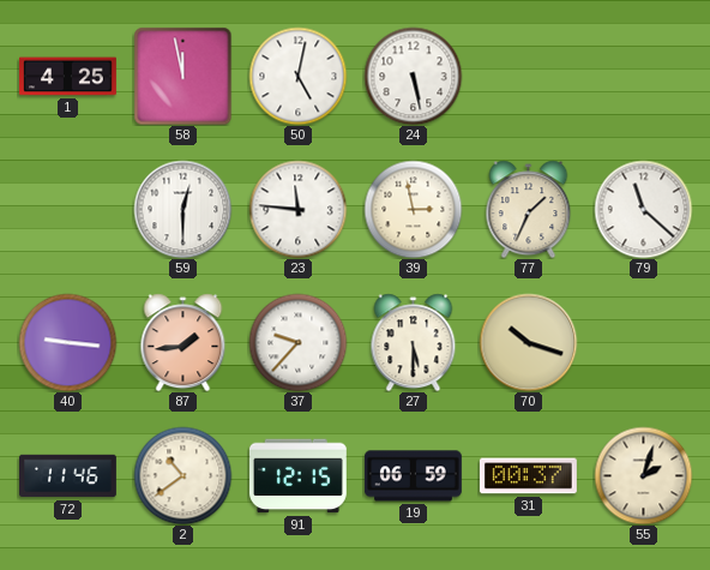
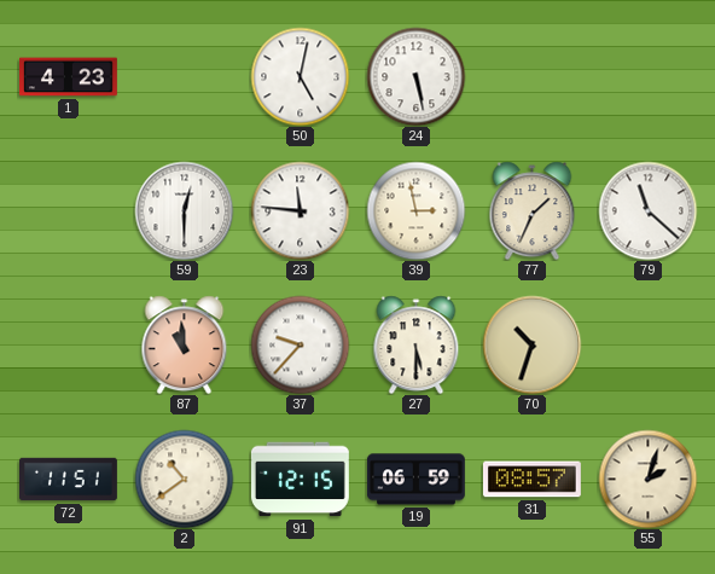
1: 4:25 -> 4:23
58: 11:58 -> none
40: 9:16 -> none
87: 1:44 -> 10:59
70: 10:18 -> 10:33
72: 11:46 -> 11:51
31: 00:37 -> 08:57
